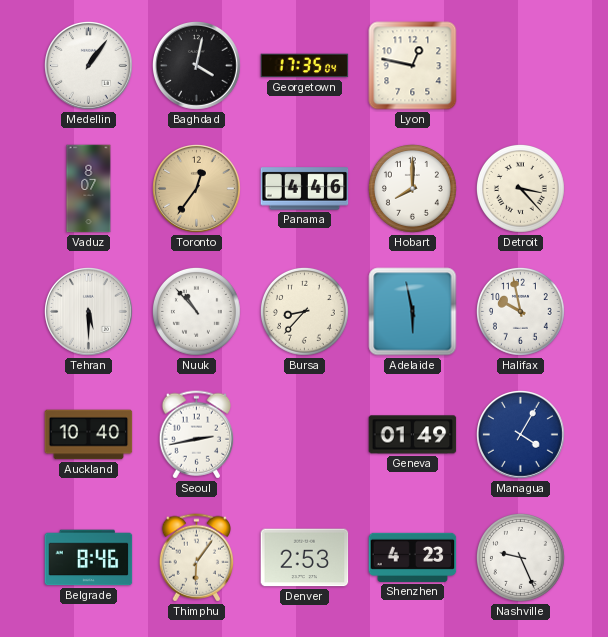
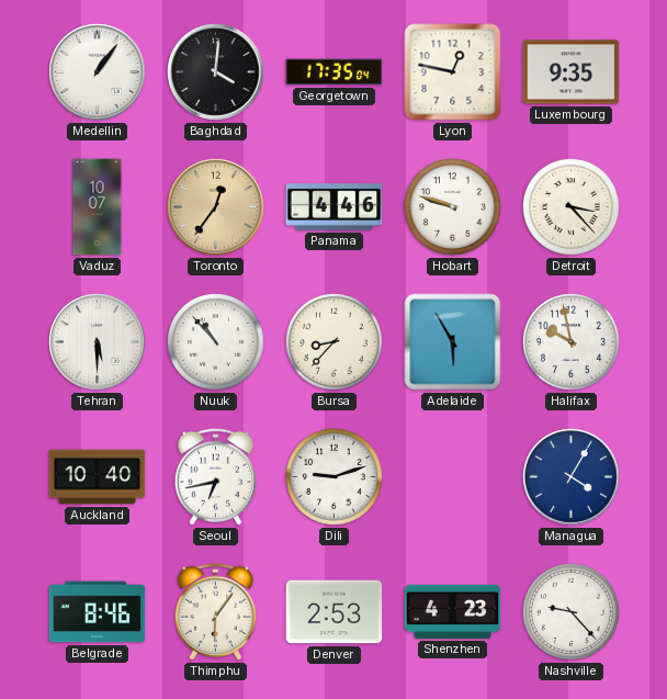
Baghdad: 4:02 -> 4:01
Luxembourg: none -> 9:35
Vaduz: 8:07 -> 10:07
Hobart: 8:00 -> 9:48
Adelaide: 5:58 -> 5:55
Seoul: 2:43 -> 6:43
Dili: none -> 9:12
Geneva: 01:49 -> none
Nashville: 9:26 -> 9:23
